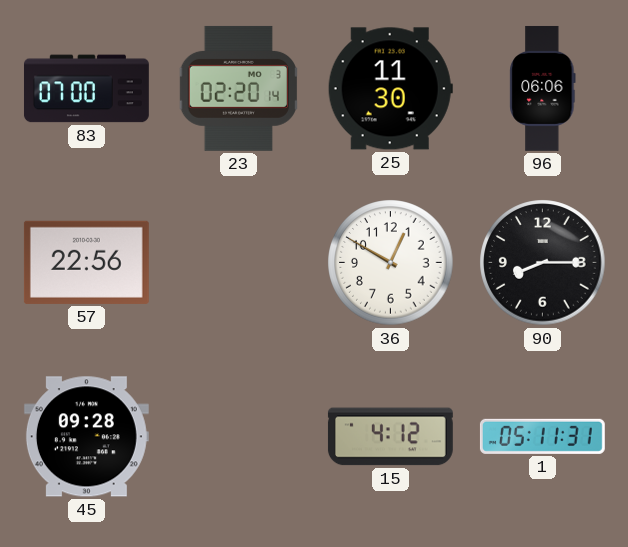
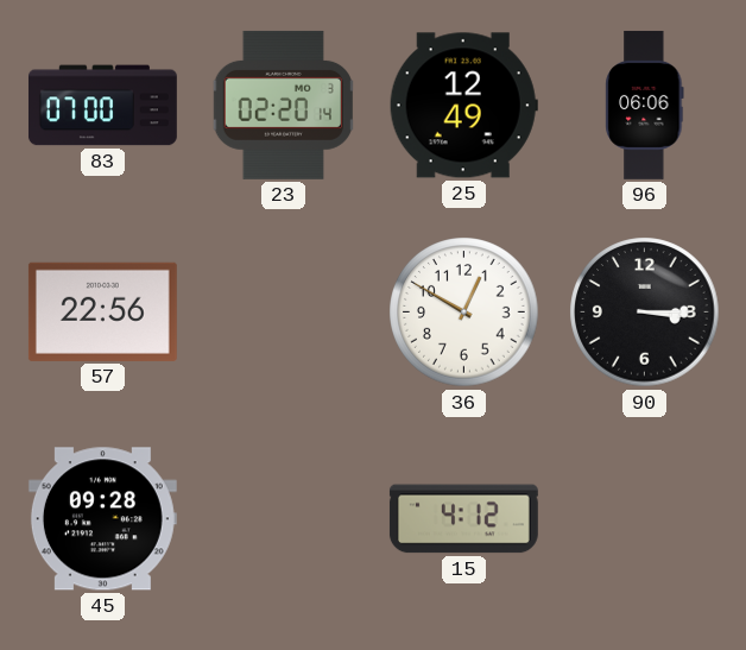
25: 11:30 -> 12:49
90: 8:15 -> 3:15
1: 05:11 -> none
